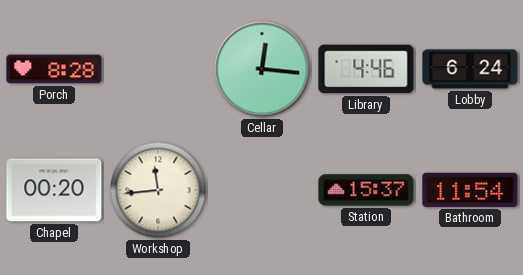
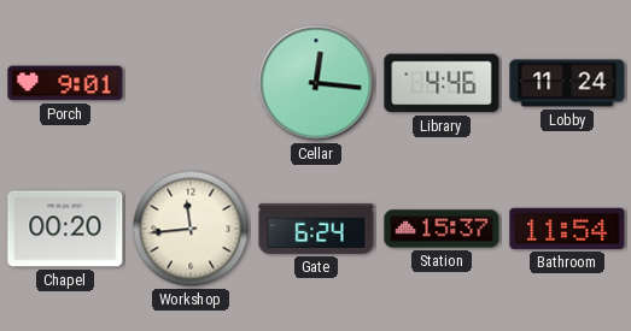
Porch: 8:28 -> 9:01
Lobby: 6:24 -> 11:24
Gate: none -> 6:24
